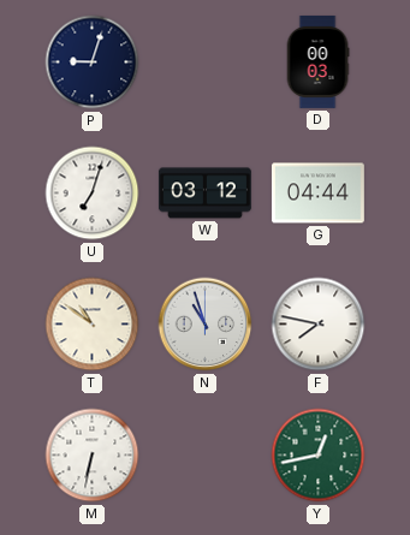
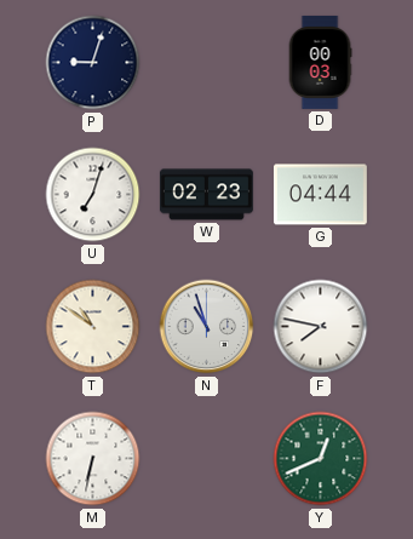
W: 03:12 -> 02:23
Y: 12:43 -> 12:41
